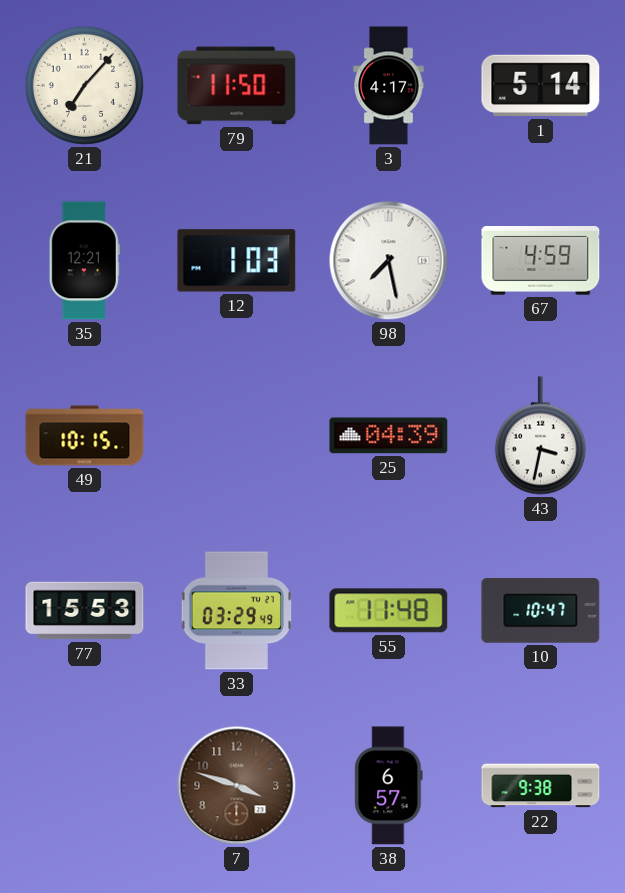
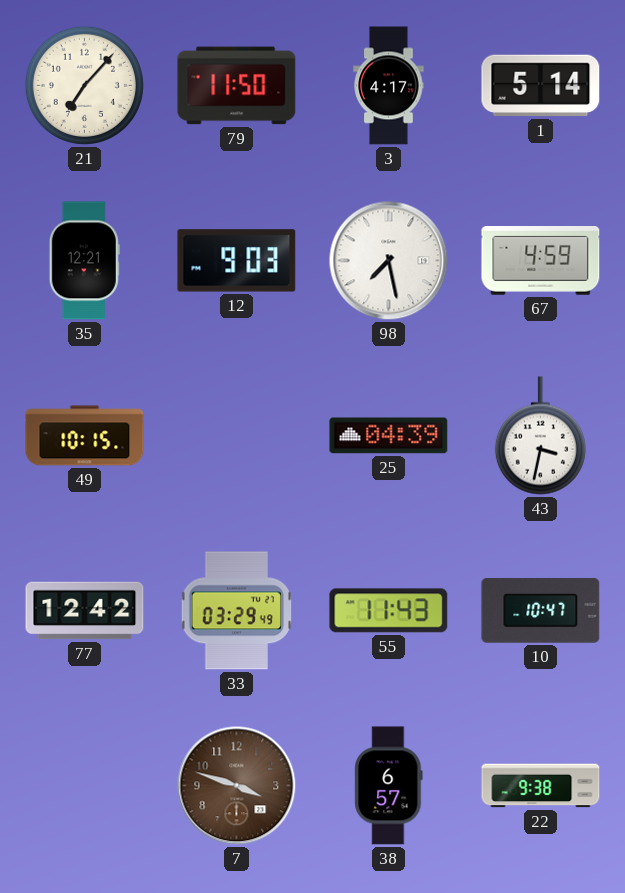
12: 1:03 -> 9:03
77: 15:53 -> 12:42
55: 11:48 -> 11:43
